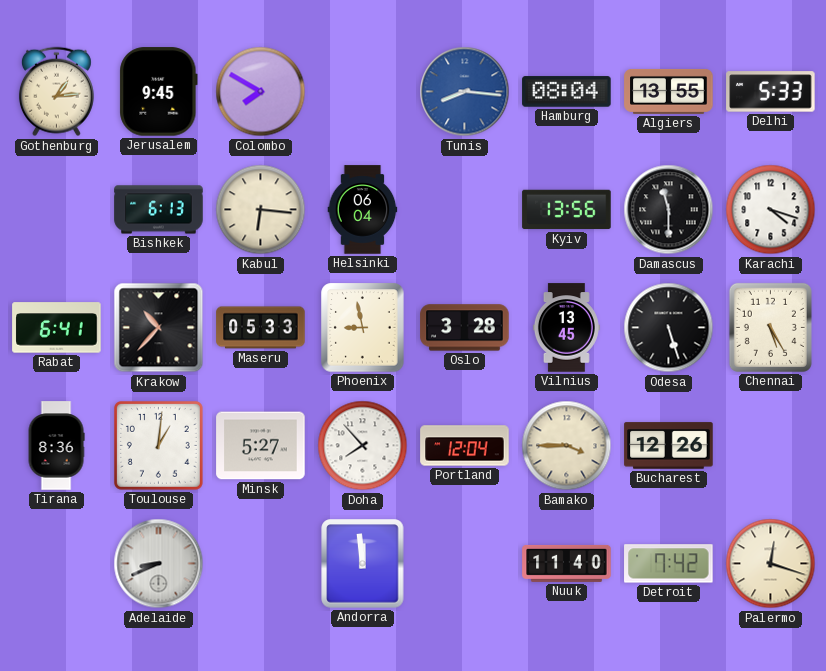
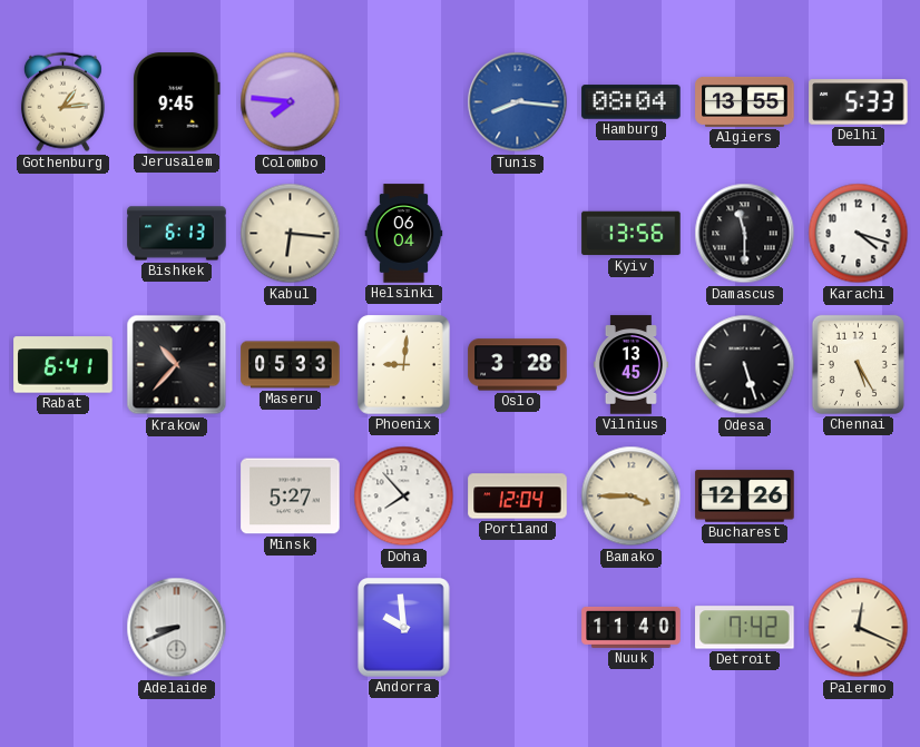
Colombo: 7:50 -> 7:46
Phoenix: 8:58 -> 9:01
Tirana: 8:36 -> none
Toulouse: 1:01 -> none
Andorra: 11:59 -> 9:59
Palermo: 12:18 -> 12:19
